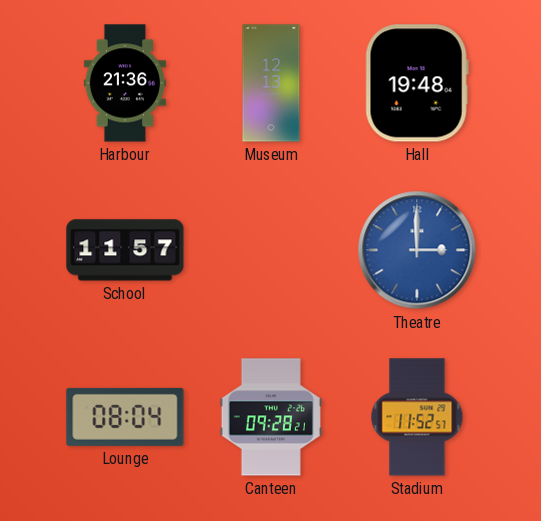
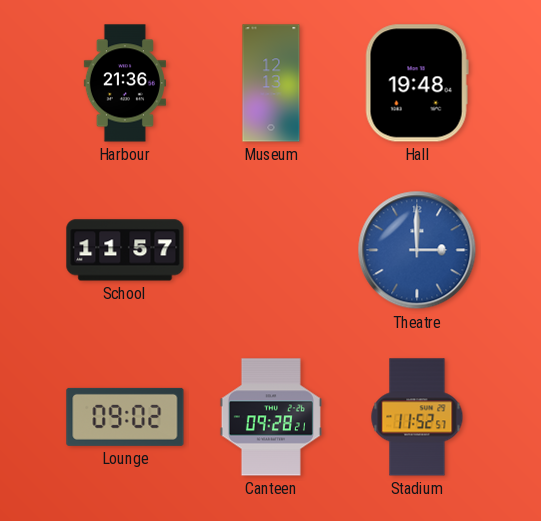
Lounge: 08:04 -> 09:02
